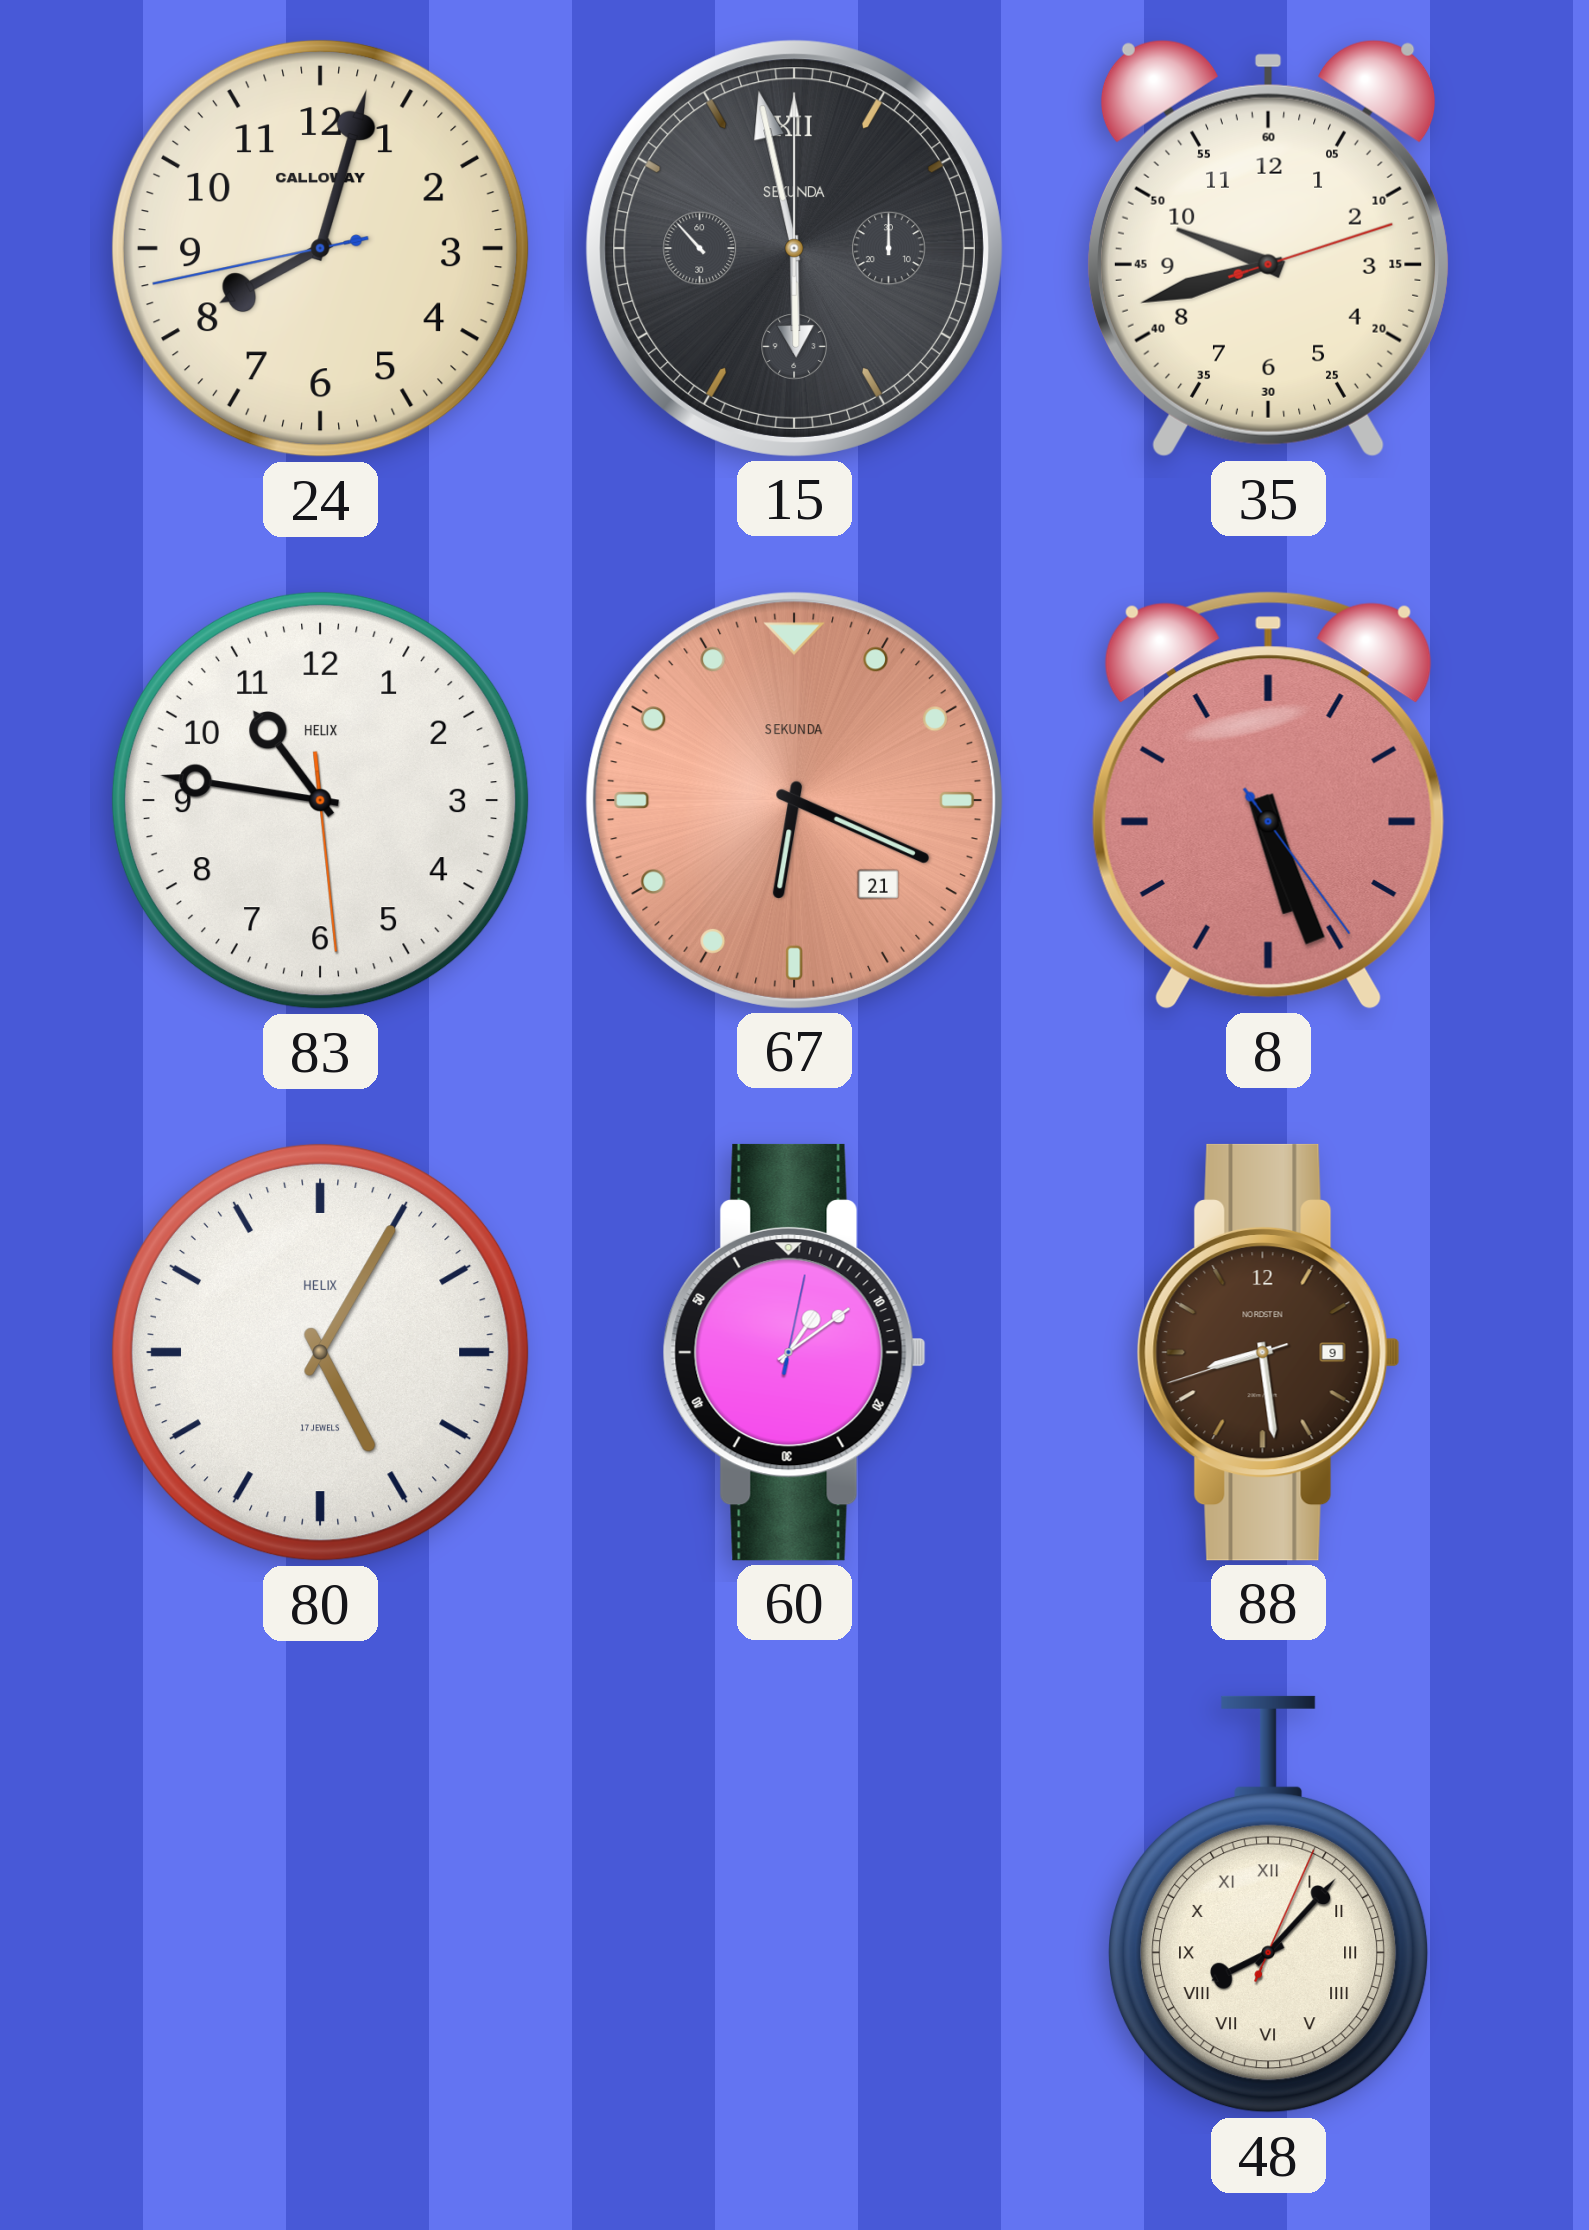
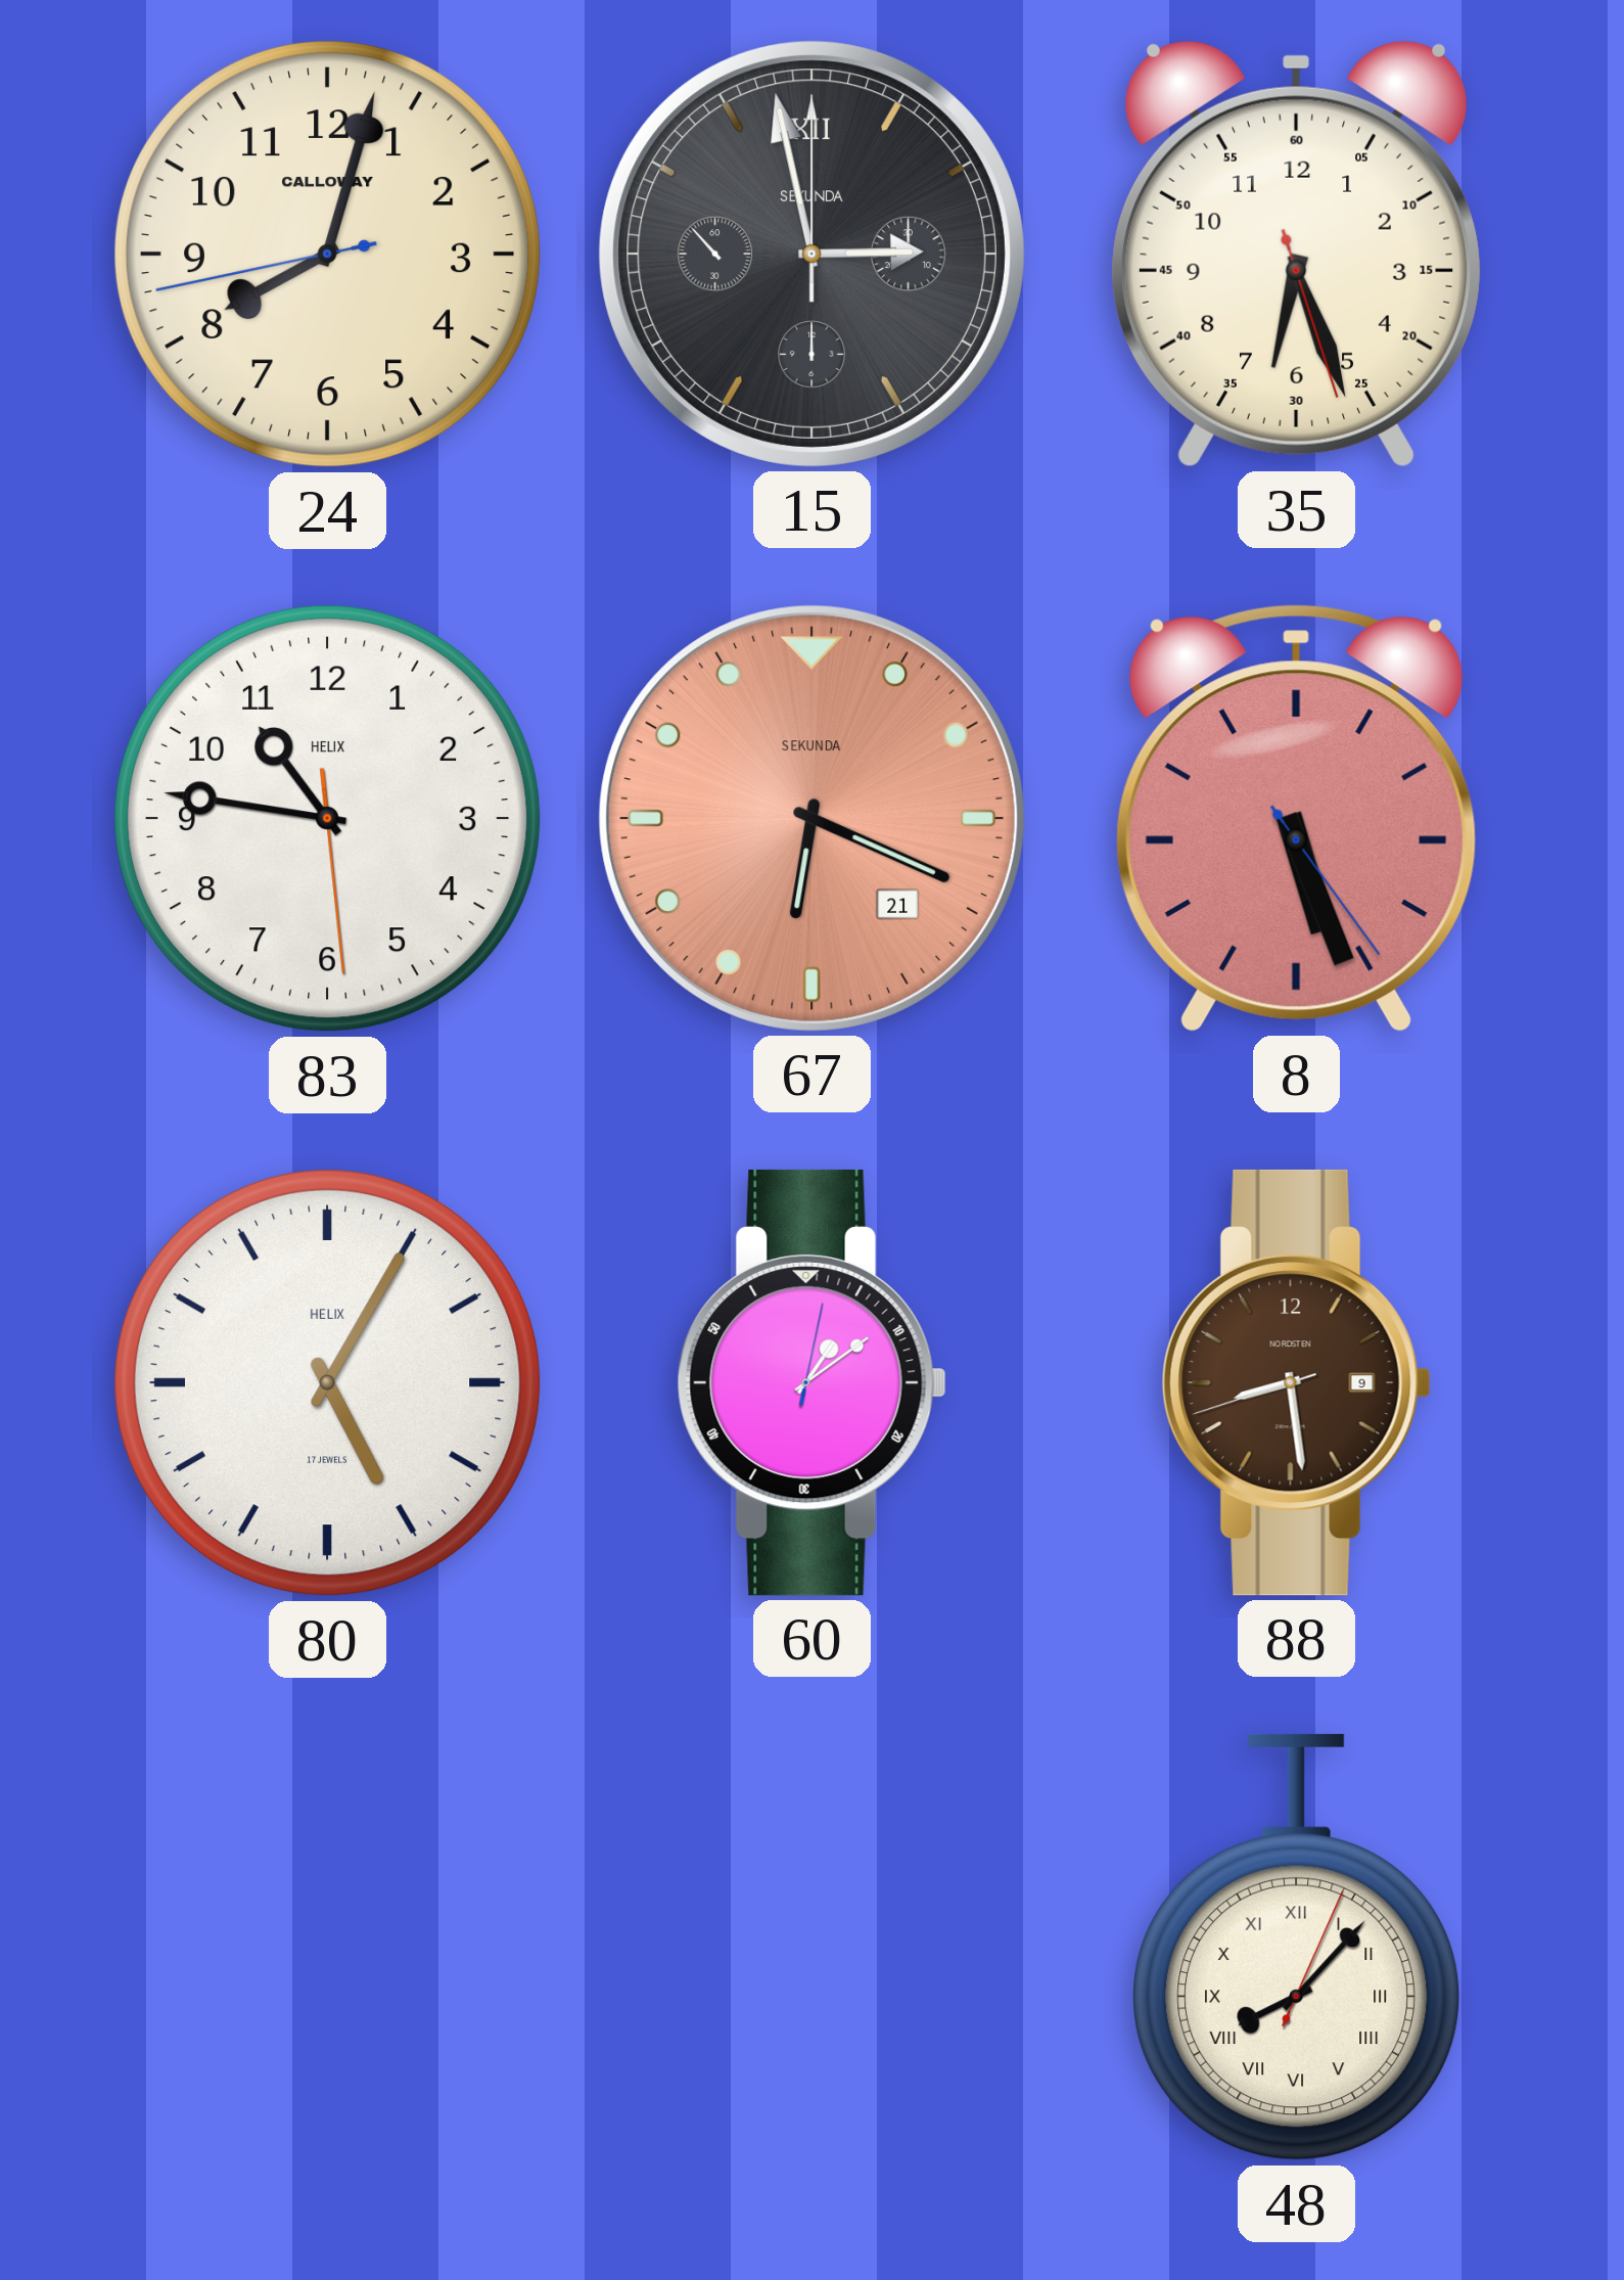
15: 5:57 -> 2:57
35: 9:42 -> 6:26
